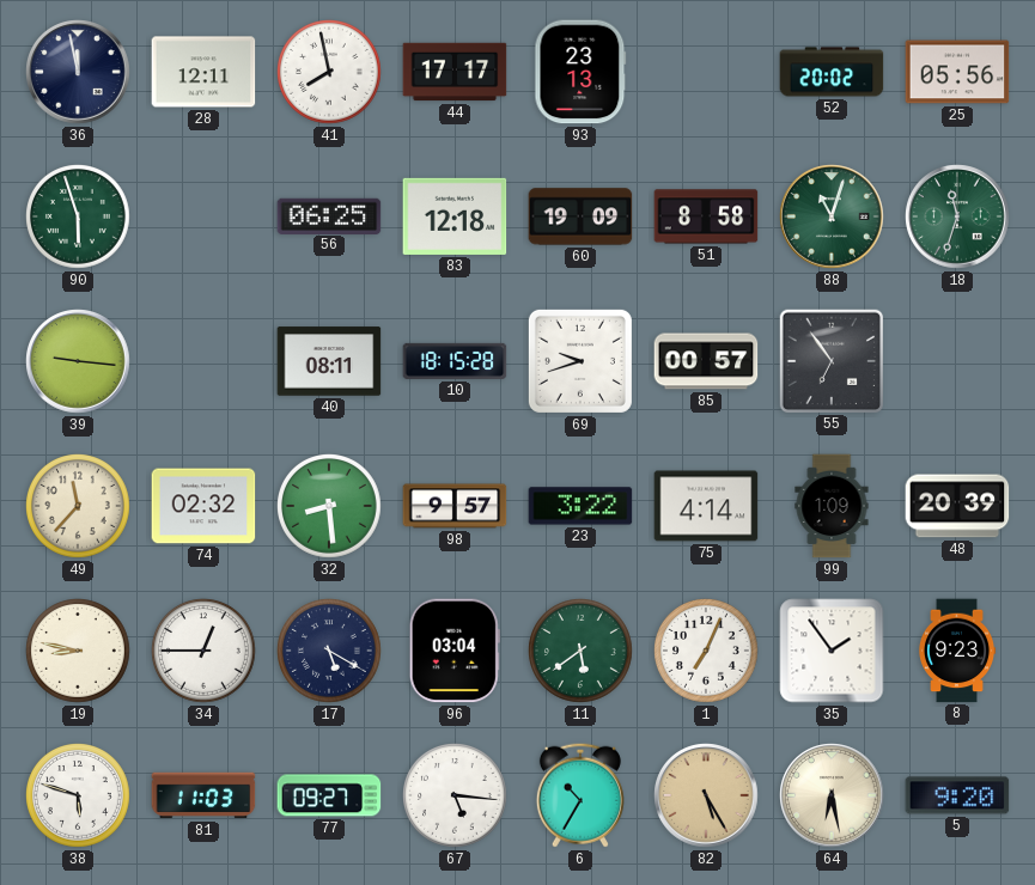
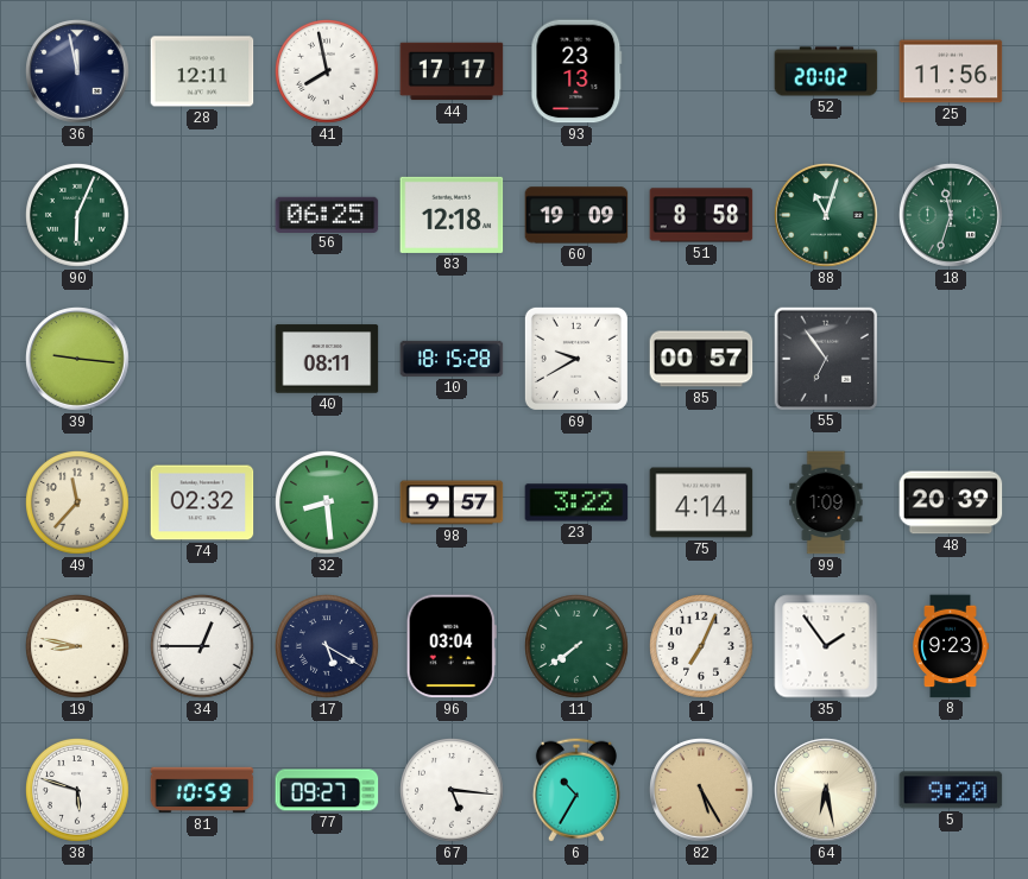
25: 05:56 -> 11:56
90: 5:57 -> 6:04
69: 9:42 -> 9:40
11: 5:39 -> 7:39
81: 11:03 -> 10:59
